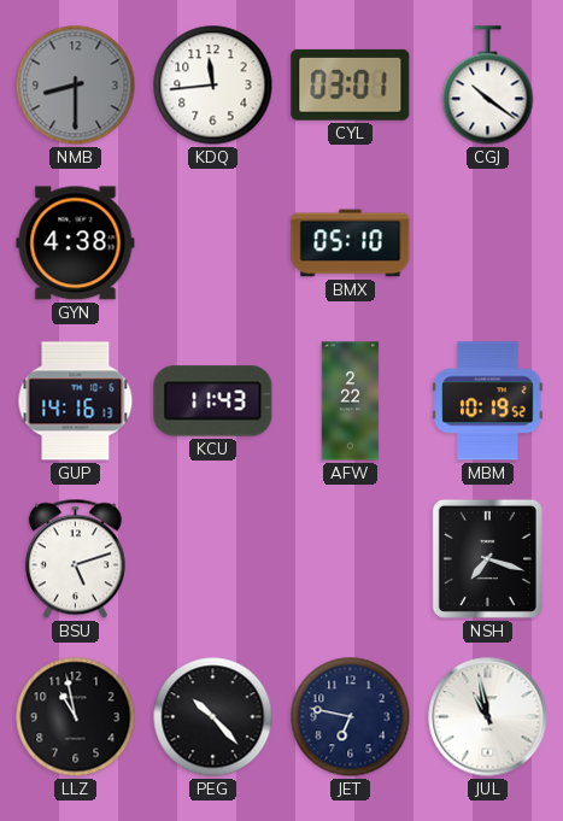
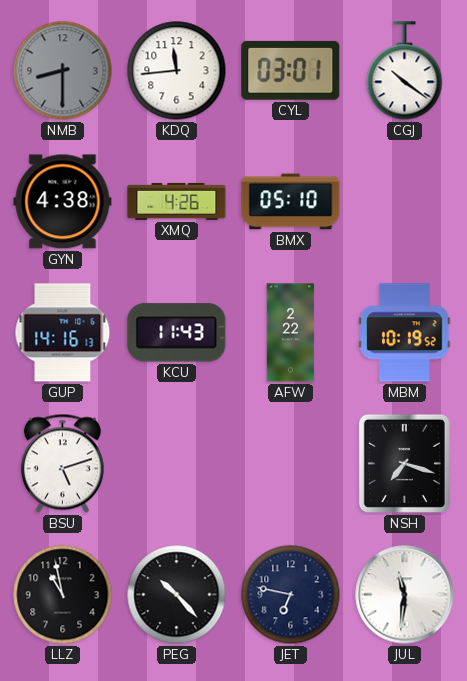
XMQ: none -> 4:26
JUL: 10:58 -> 11:31
